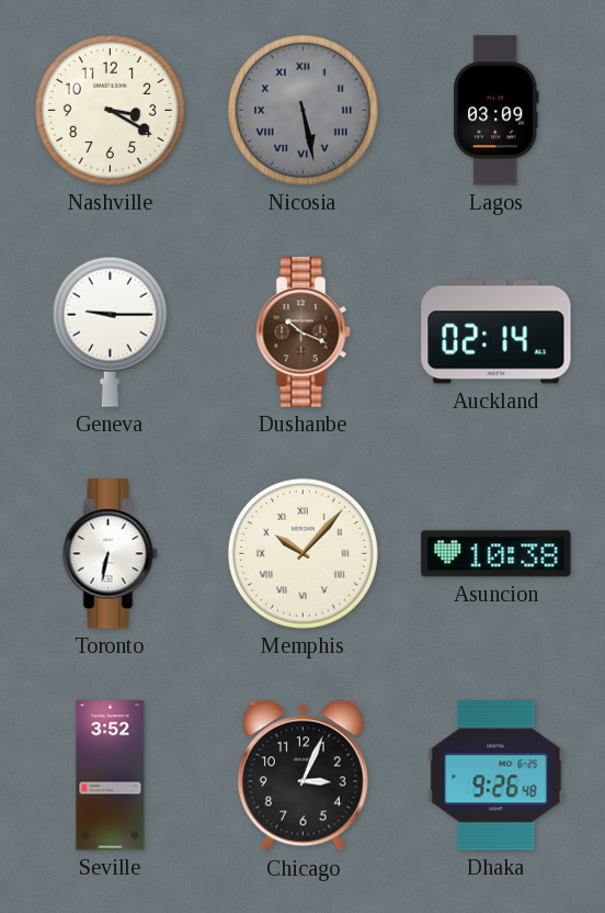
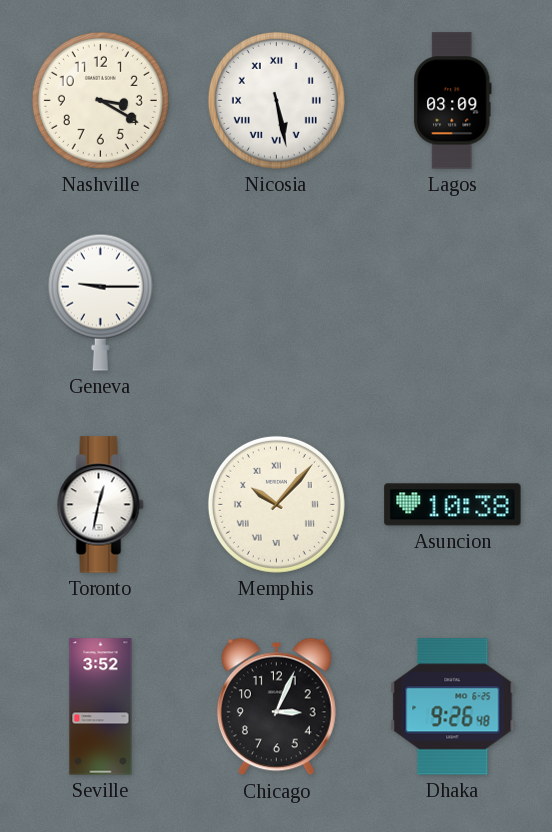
Nicosia dial: grey -> white
Dushanbe: 10:19 -> none
Auckland: 02:14 -> none
Toronto: 6:32 -> 12:32
